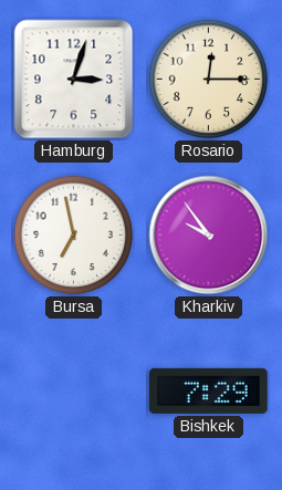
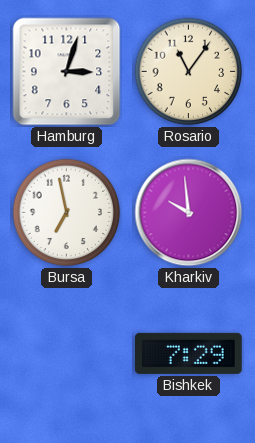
Rosario: 12:15 -> 11:06
Kharkiv: 9:54 -> 9:59
